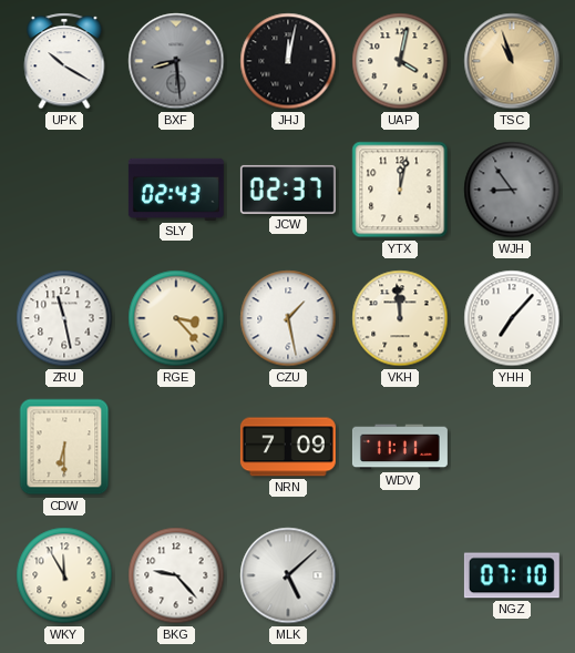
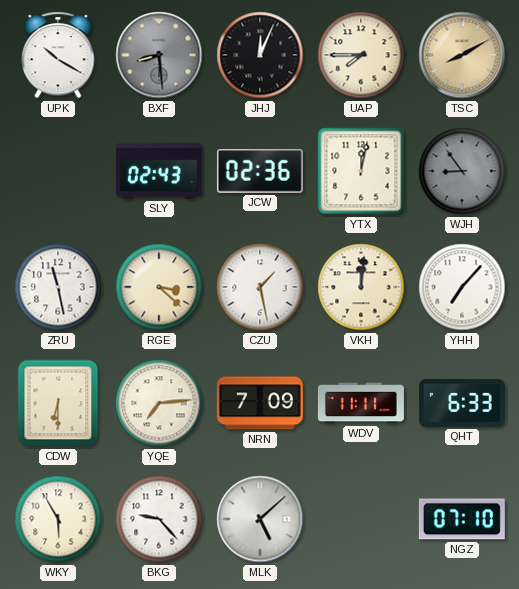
JHJ: 12:02 -> 12:04
UAP: 4:02 -> 7:45
TSC: 10:57 -> 8:10
JCW: 02:37 -> 02:36
RGE: 3:23 -> 3:22
VKH: 11:59 -> 12:01
YQE: none -> 7:14
QHT: none -> 6:33
WKY: 11:55 -> 5:55
